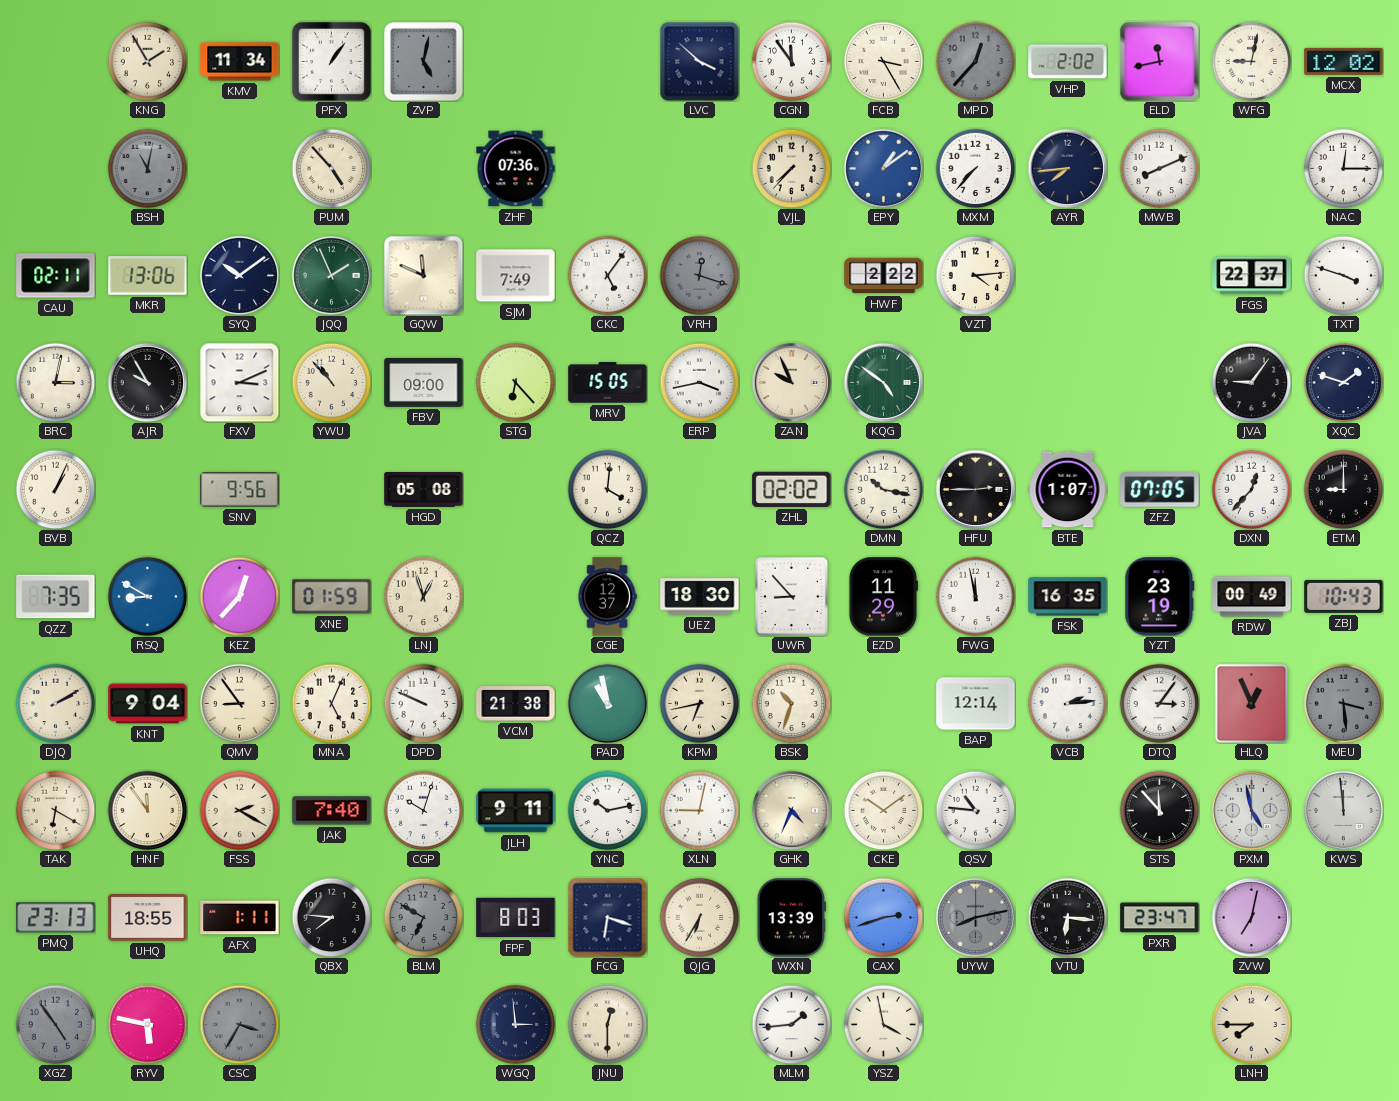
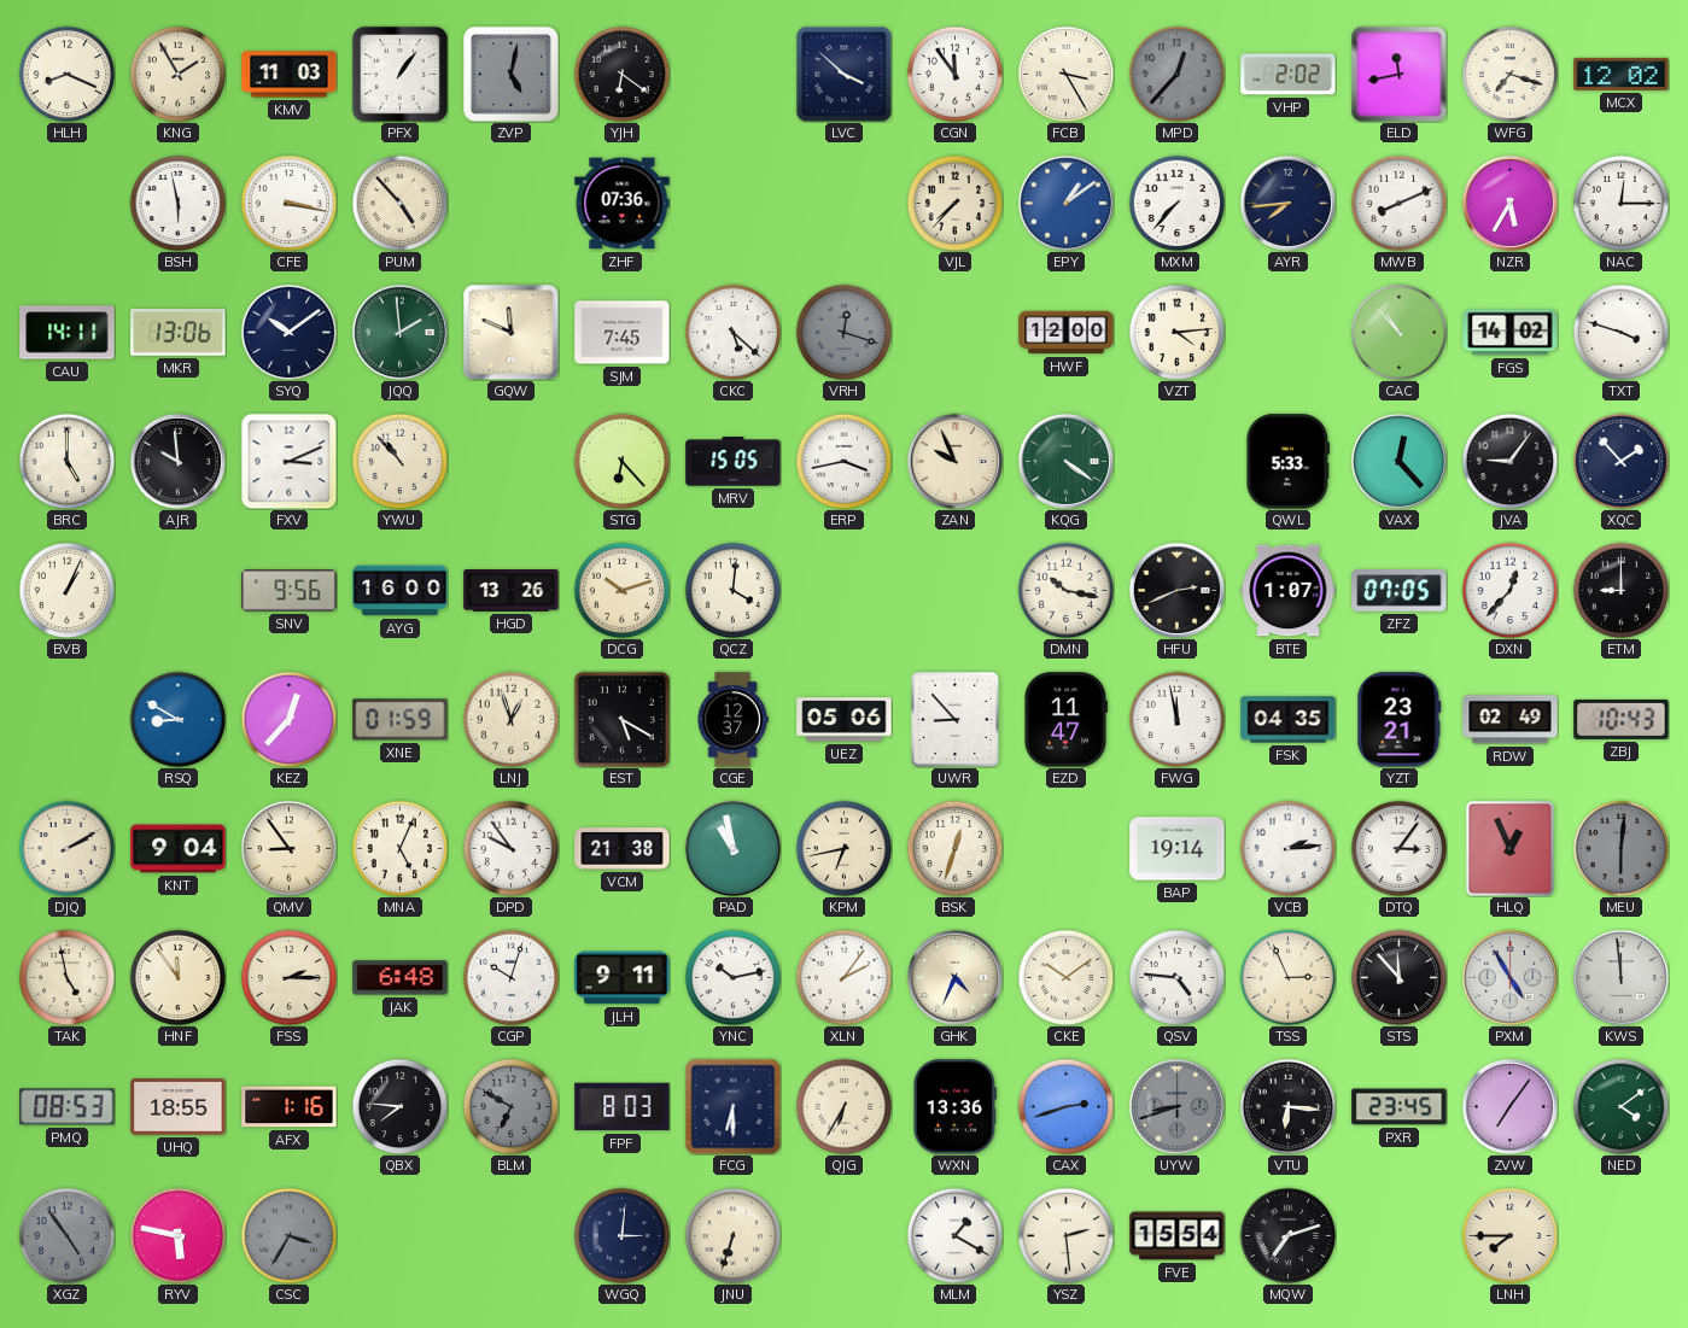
HLH: none -> 8:19
KMV: 11:34 -> 11:03
YJH: none -> 6:21
WFG: 9:02 -> 7:18
BSH: 11:02 -> 5:58
BSH dial: grey -> white
CFE: none -> 3:17
NZR: none -> 5:35
CAU: 02:11 -> 14:11
JQQ: 1:56 -> 1:59
SJM: 7:49 -> 7:45
CKC: 5:06 -> 5:22
HWF: 2:22 -> 12:00
CAC: none -> 10:53
FGS: 22:37 -> 14:02
BRC: 3:02 -> 5:00
AJR: 9:55 -> 9:59
FBV: 09:00 -> none
KQG: 4:51 -> 4:21
QWL: none -> 5:33
VAX: none -> 12:23
XQC: 1:48 -> 1:53
AYG: none -> 16:00
HGD: 05:08 -> 13:26
DCG: none -> 10:12
ZHL: 02:02 -> none
HFU: 2:45 -> 2:41
QZZ: 7:35 -> none
EST: none -> 5:20
UEZ: 18:30 -> 05:06
EZD: 11:29 -> 11:47
FSK: 16:35 -> 04:35
YZT: 23:19 -> 23:21
RDW: 00:49 -> 02:49
DPD: 9:49 -> 9:54
BSK: 10:33 -> 12:33
BAP: 12:14 -> 19:14
MEU: 3:29 -> 6:01
TAK: 6:20 -> 4:58
FSS: 2:20 -> 2:15
JAK: 7:40 -> 6:48
XLN: 9:02 -> 2:06
QSV: 10:46 -> 4:46
TSS: none -> 2:56
PXM: 4:58 -> 4:55
PMQ: 23:13 -> 08:53
AFX: 1:11 -> 1:16
FCG: 6:18 -> 6:30
WXN: 13:39 -> 13:36
UYW: 8:13 -> 8:42
PXR: 23:47 -> 23:45
ZVW: 7:02 -> 7:06
NED: none -> 4:09
WGQ: 2:59 -> 3:01
JNU: 12:30 -> 6:33
MLM: 1:44 -> 1:20
YSZ: 3:58 -> 2:29
FVE: none -> 15:54
MQW: none -> 7:12
